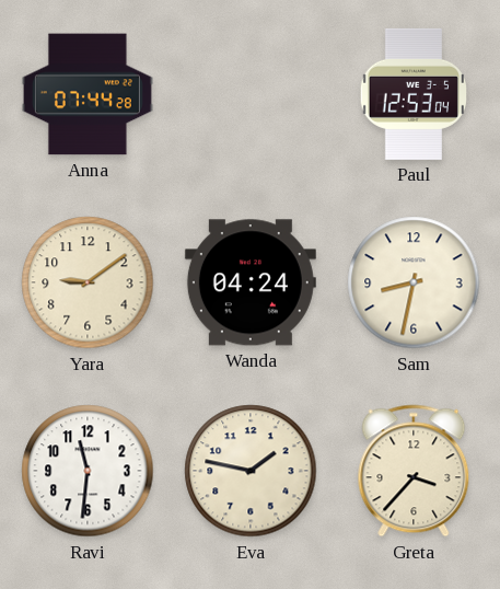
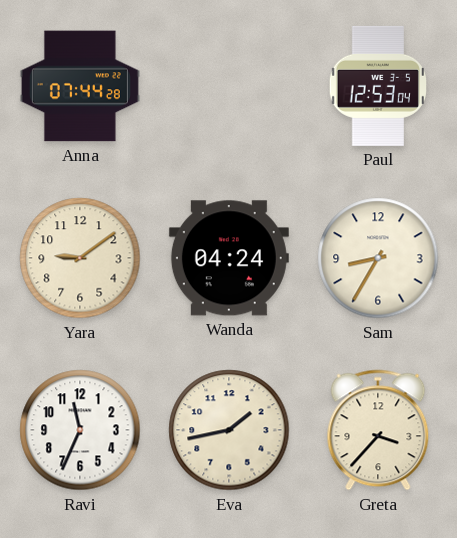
Sam: 8:32 -> 8:35
Ravi: 11:31 -> 11:34
Eva: 1:47 -> 1:43
